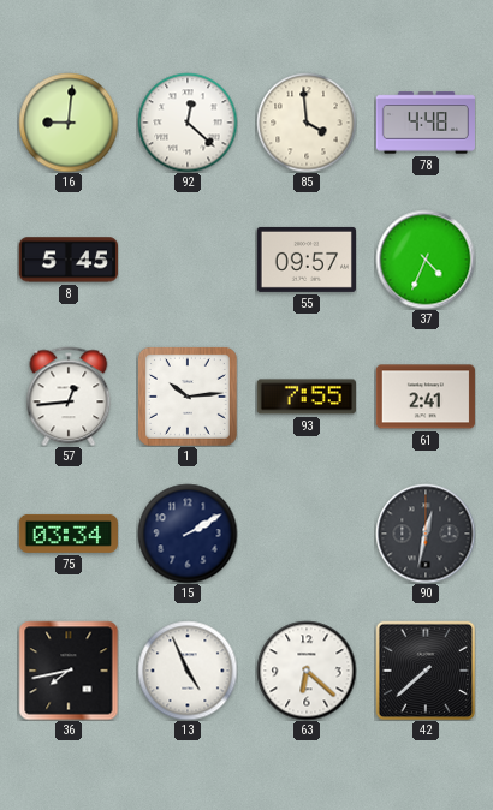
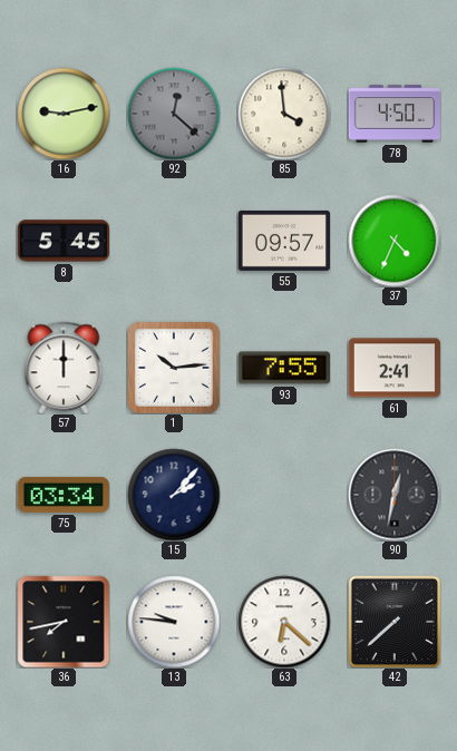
16: 9:01 -> 9:13
92 dial: white -> grey
78: 4:48 -> 4:50
57: 12:44 -> 12:00
15: 2:10 -> 2:07
13: 4:56 -> 9:46
